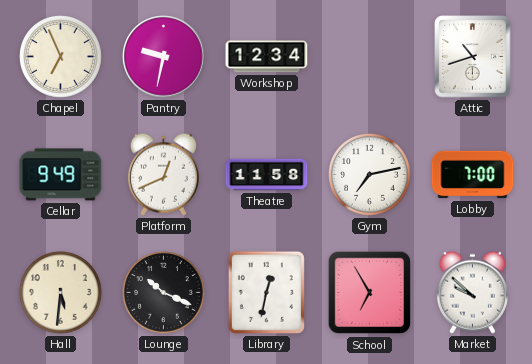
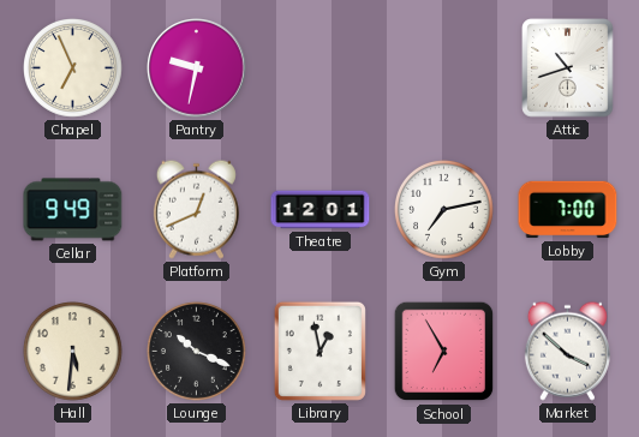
Workshop: 12:34 -> none
Theatre: 11:58 -> 12:01
Library: 12:32 -> 12:58
Market: 9:52 -> 3:52
